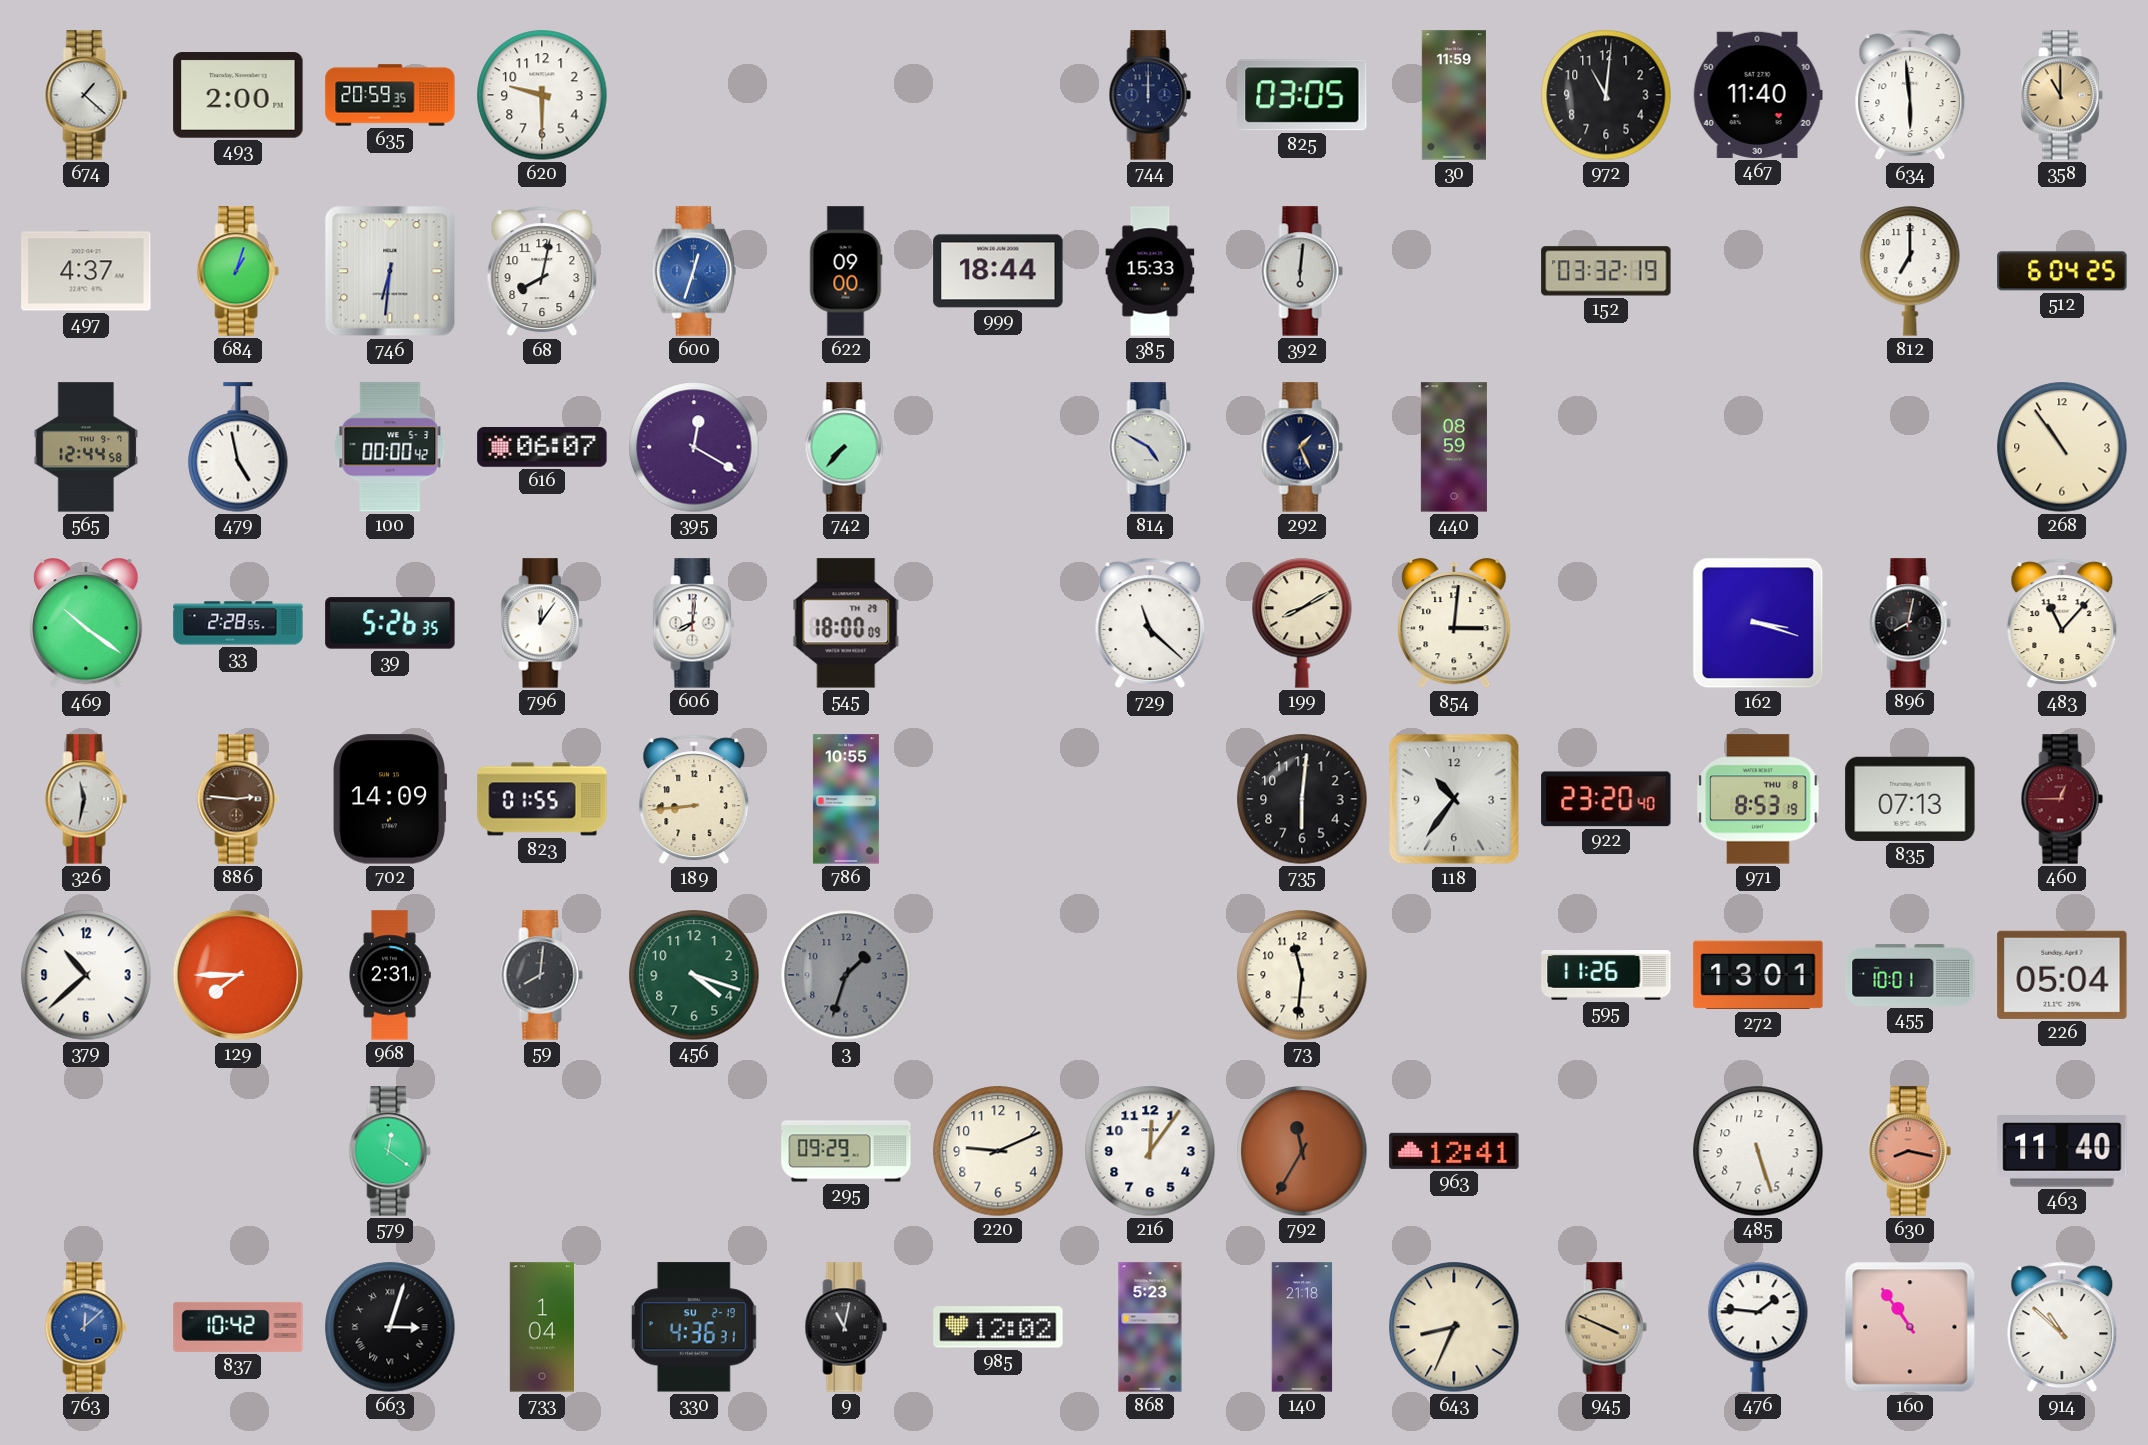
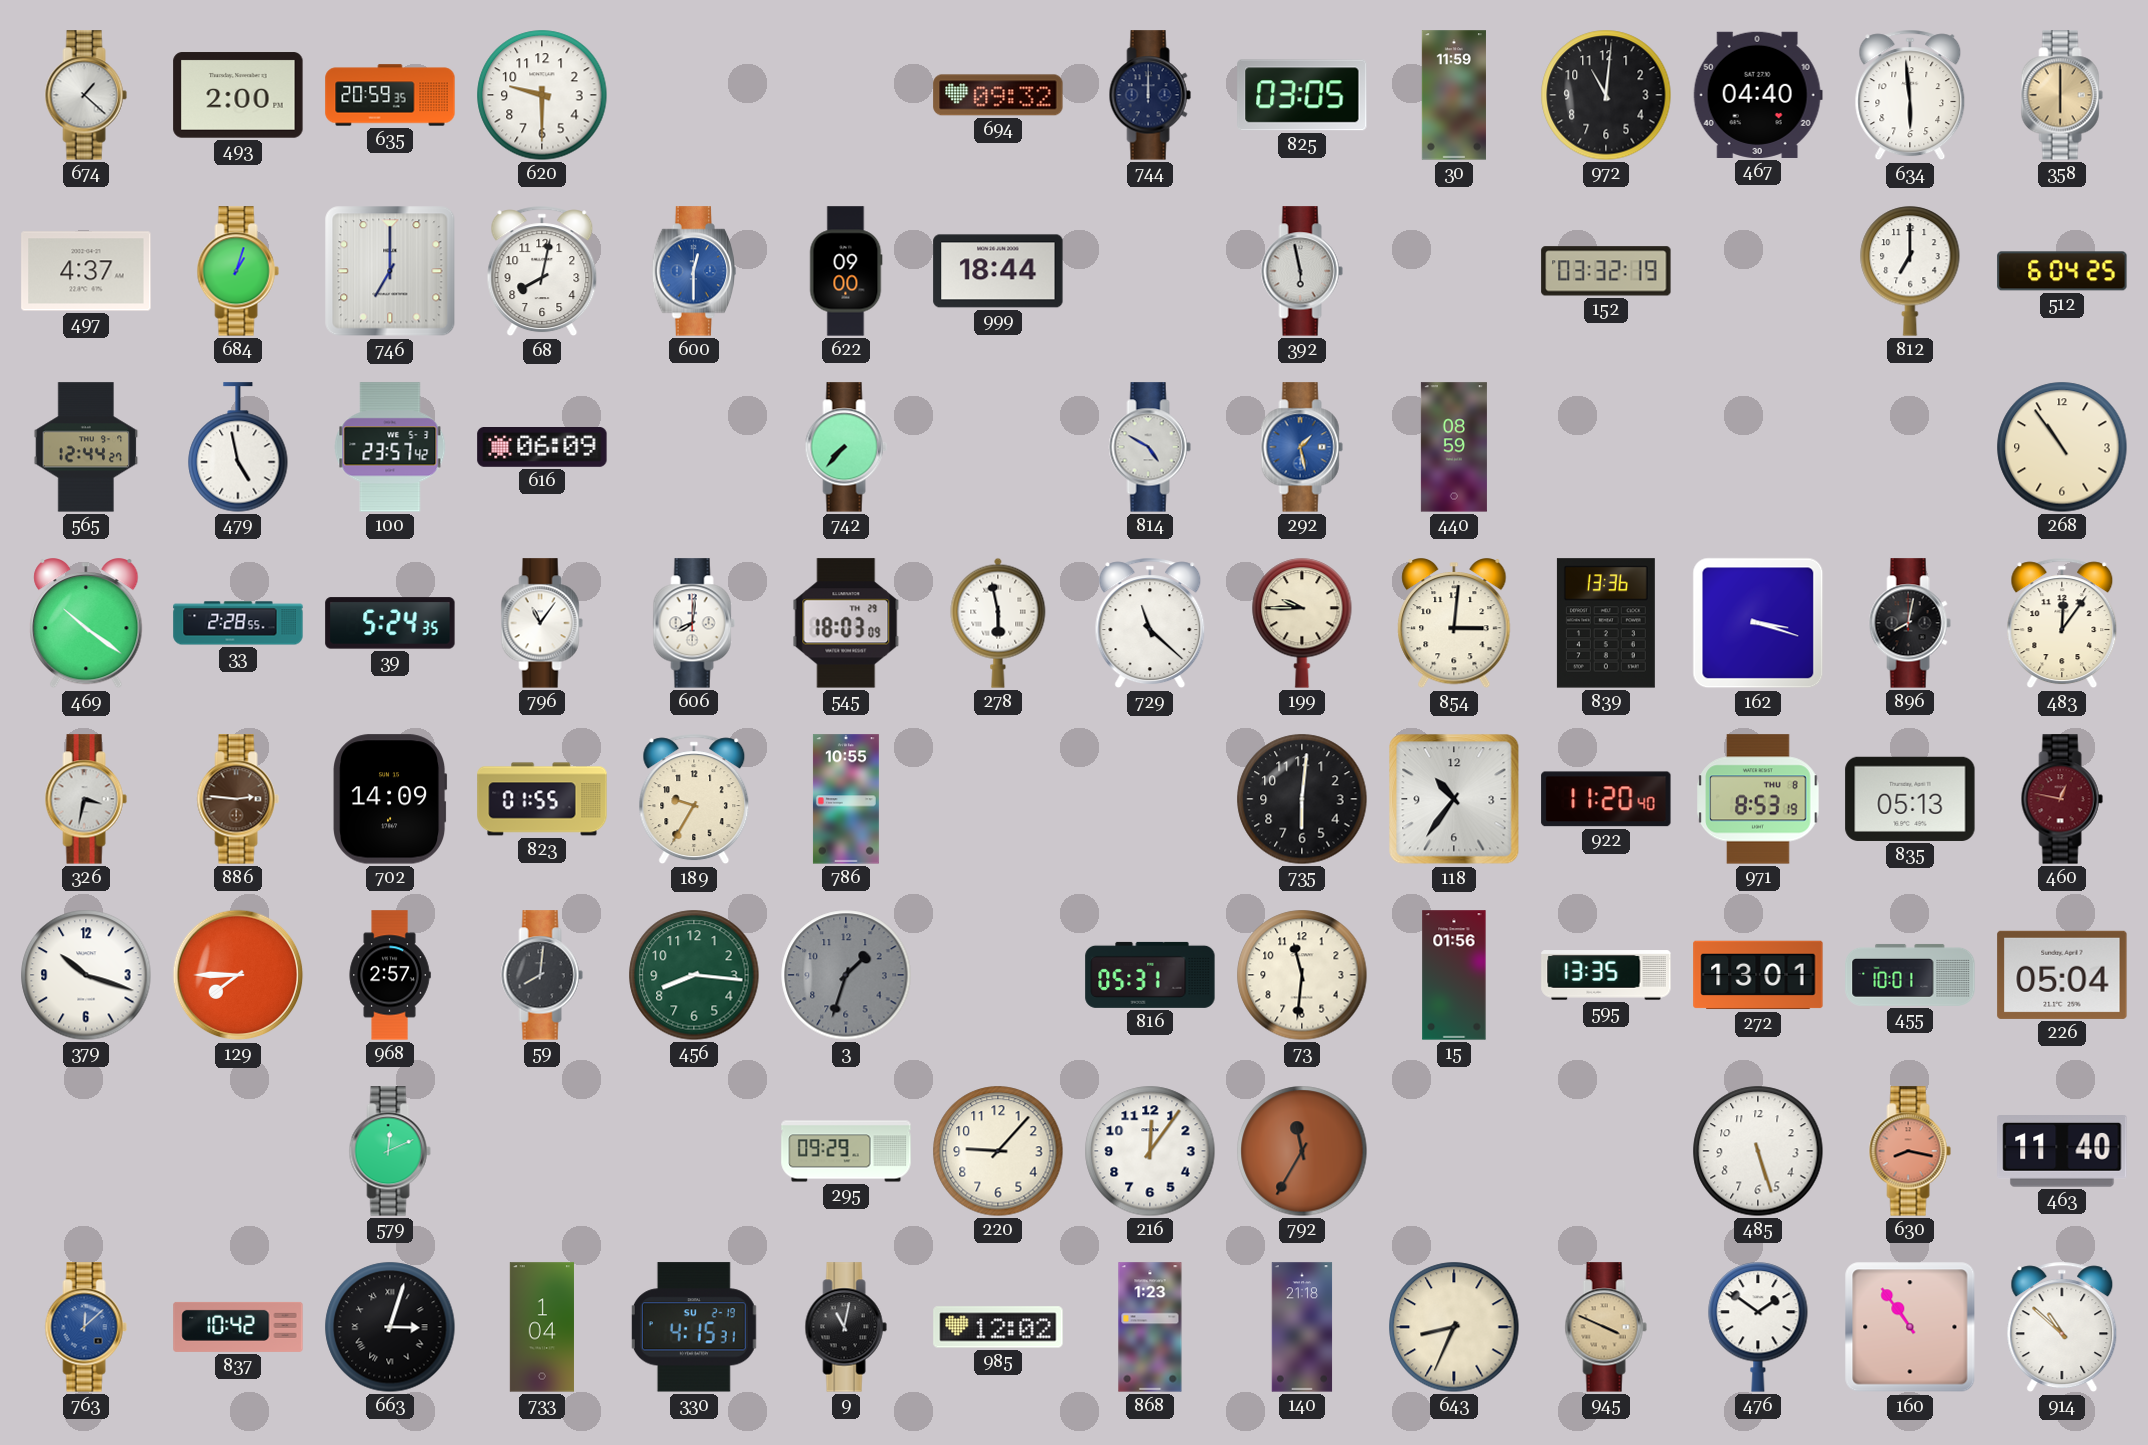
694: none -> 09:32
467: 11:40 -> 04:40
358: 11:00 -> 6:00
746: 6:31 -> 7:00
600: 12:33 -> 12:30
385: 15:33 -> none
392: 6:01 -> 5:58
565: 12:44:58 -> 12:44:27
100: 00:00 -> 23:57
616: 06:07 -> 06:09
395: 12:20 -> none
292: 1:26 -> 1:28
292 dial: navy -> blue
39: 5:26 -> 5:24
796: 12:06 -> 11:06
545: 18:00 -> 18:03
278: none -> 5:58
199: 8:10 -> 9:45
839: none -> 13:36
483: 11:07 -> 12:06
326: 11:32 -> 3:32
189: 8:44 -> 9:35
922: 23:20 -> 11:20
835: 07:13 -> 05:13
460: 12:45 -> 12:47
379: 10:38 -> 10:18
968: 2:31 -> 2:57
456: 4:18 -> 8:16
816: none -> 05:31
15: none -> 01:56
595: 11:26 -> 13:35
579: 12:21 -> 12:11
220: 9:11 -> 9:07
963: 12:41 -> none
330: 4:36 -> 4:15
868: 5:23 -> 1:23
476: 1:46 -> 1:51
